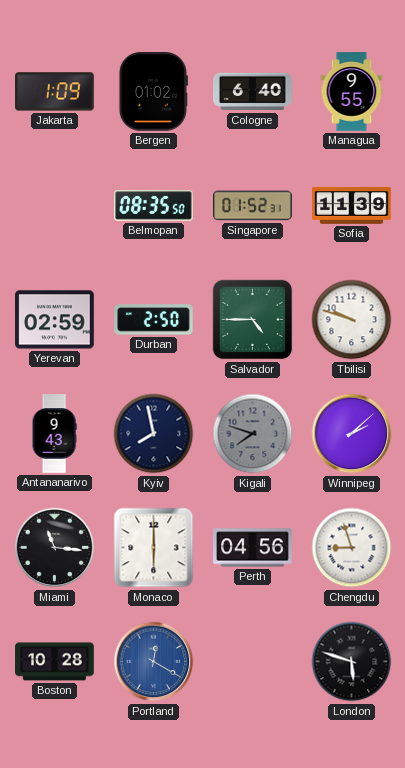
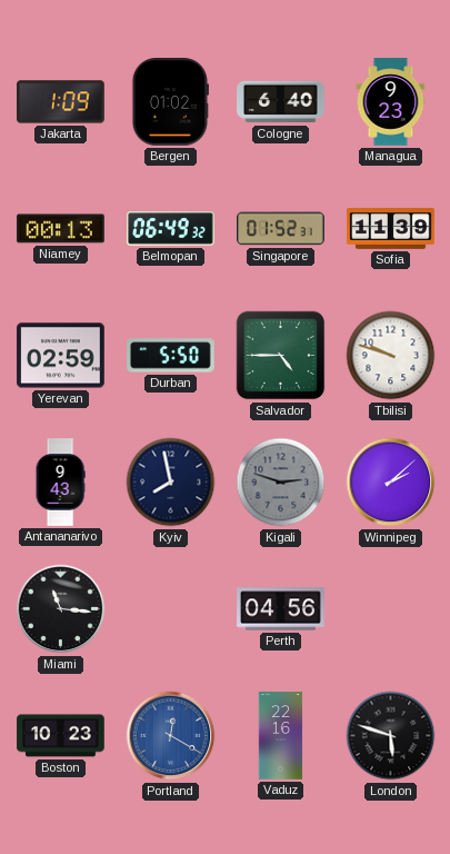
Managua: 9:55 -> 9:23
Niamey: none -> 00:13
Belmopan: 08:35 -> 06:49
Durban: 2:50 -> 5:50
Kigali: 7:48 -> 2:48
Monaco: 6:00 -> none
Chengdu: 8:57 -> none
Boston: 10:28 -> 10:23
Vaduz: none -> 22:16
